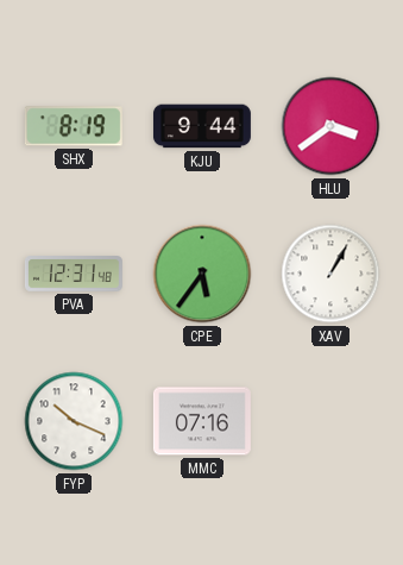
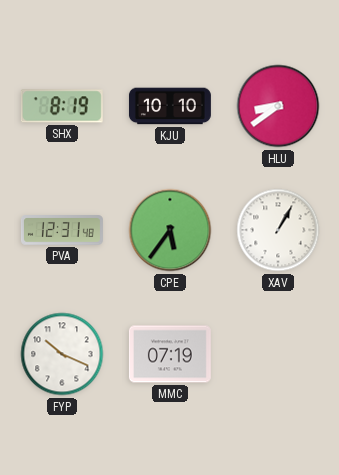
KJU: 9:44 -> 10:10
HLU: 3:39 -> 8:39
MMC: 07:16 -> 07:19
